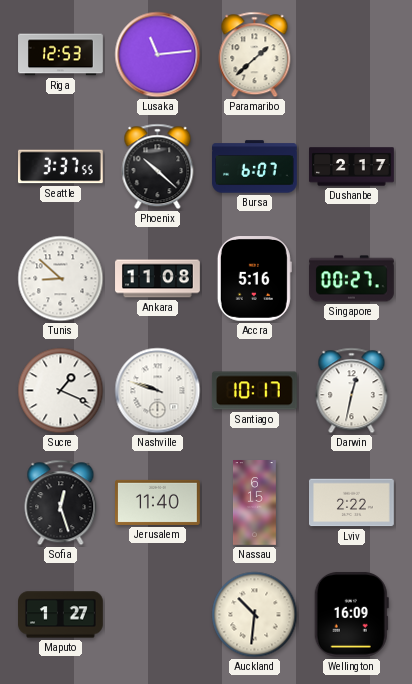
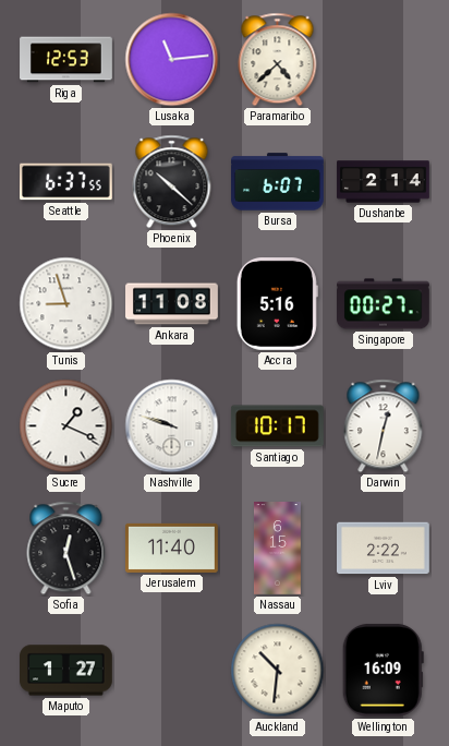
Paramaribo: 1:38 -> 4:38
Seattle: 3:37 -> 6:37
Dushanbe: 2:17 -> 2:14
Tunis: 8:52 -> 8:57
